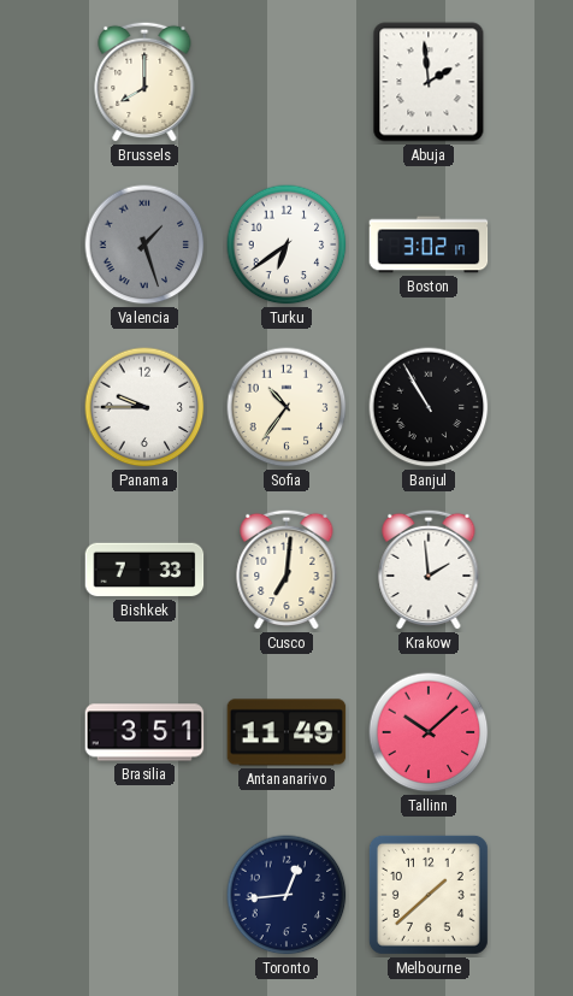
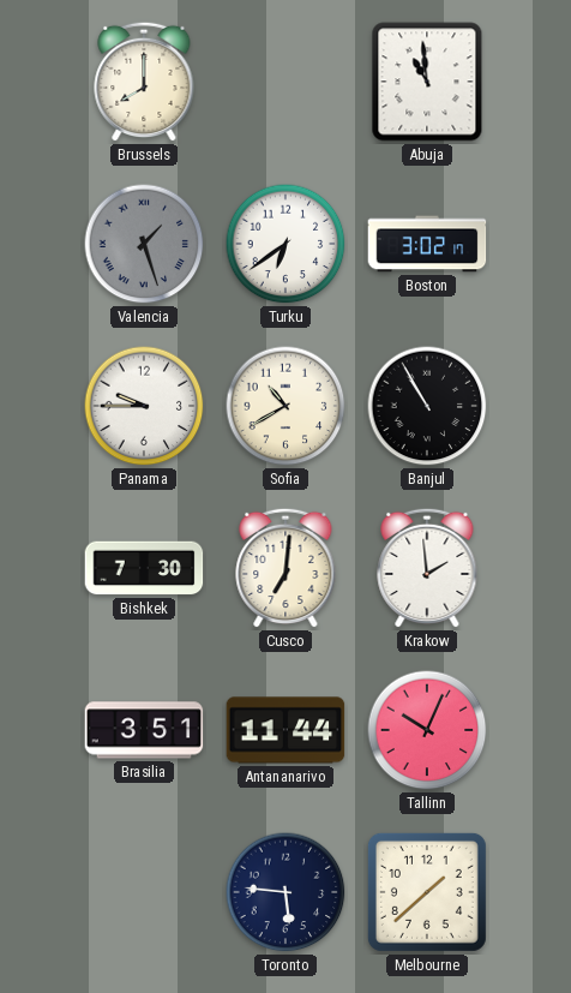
Abuja: 1:59 -> 10:59
Sofia: 10:36 -> 10:40
Bishkek: 7:33 -> 7:30
Antananarivo: 11:49 -> 11:44
Tallinn: 10:08 -> 10:04
Toronto: 12:44 -> 5:46
